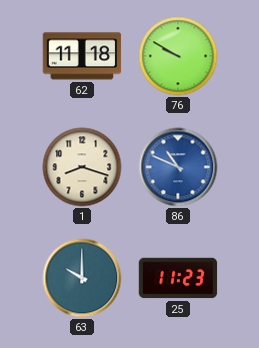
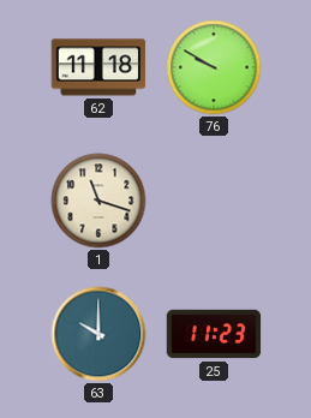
1: 8:18 -> 11:18
86: 10:49 -> none
